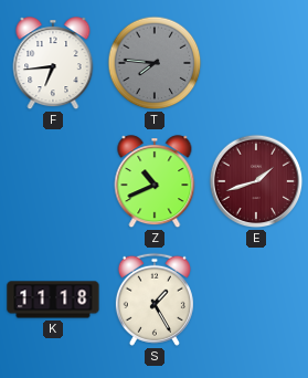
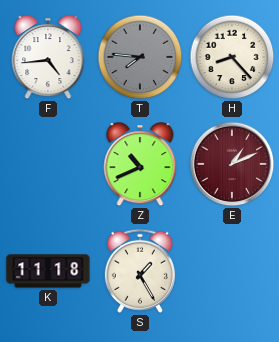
F: 6:44 -> 4:44
H: none -> 8:23
E: 1:42 -> 1:11
